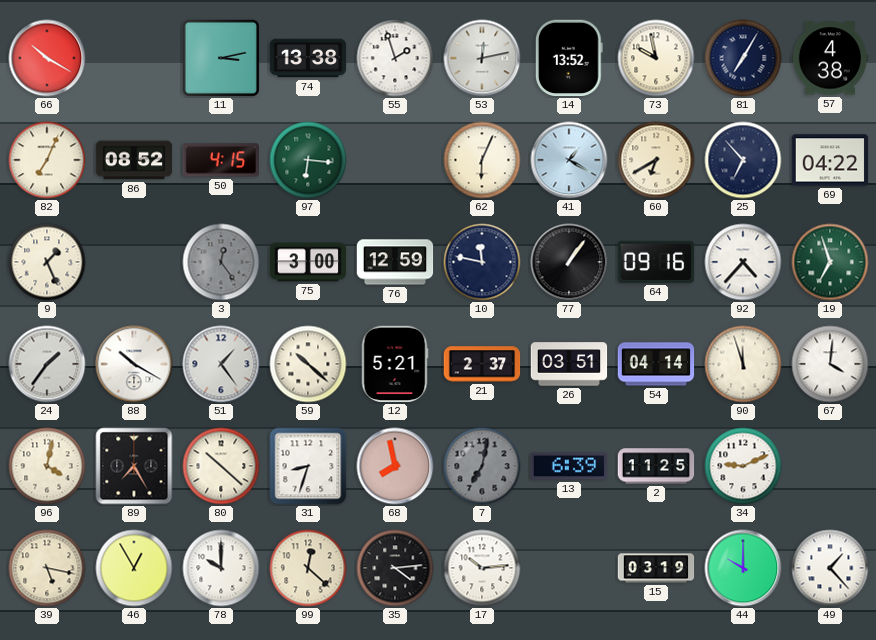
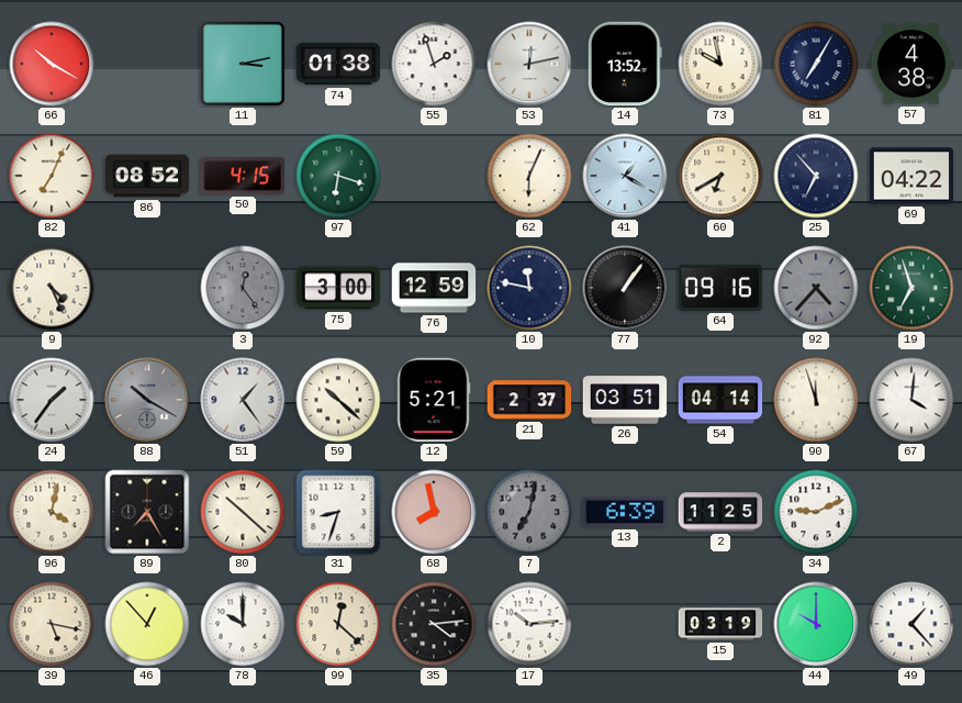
74: 13:38 -> 01:38
97: 6:16 -> 6:18
9: 1:26 -> 4:26
92 dial: white -> grey
88 dial: white -> grey
46: 12:55 -> 12:53
